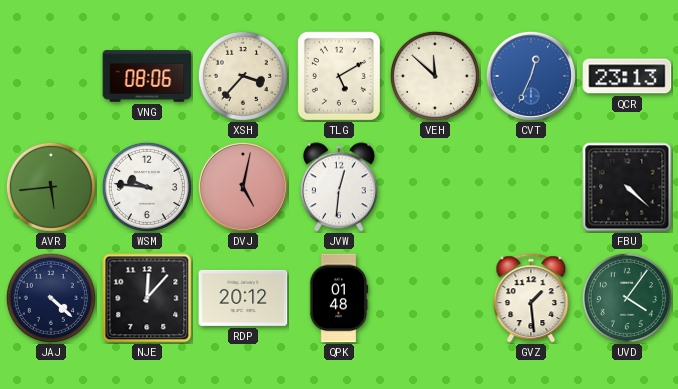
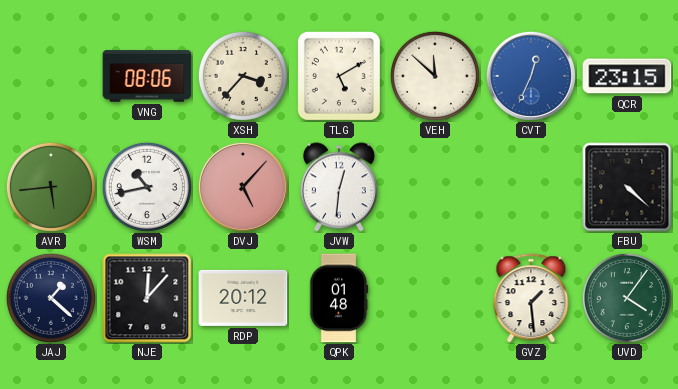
QCR: 23:13 -> 23:15
WSM: 9:46 -> 10:43
DVJ: 5:02 -> 5:07
JAJ: 4:22 -> 1:22
